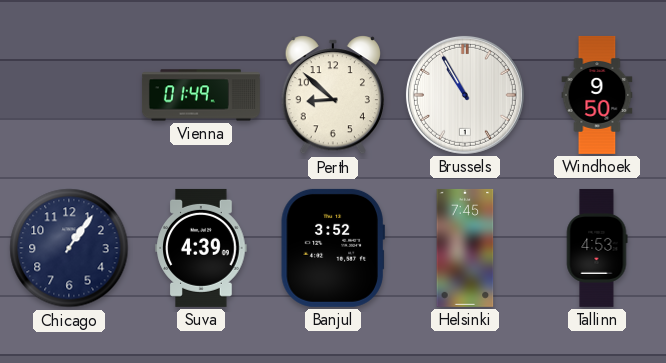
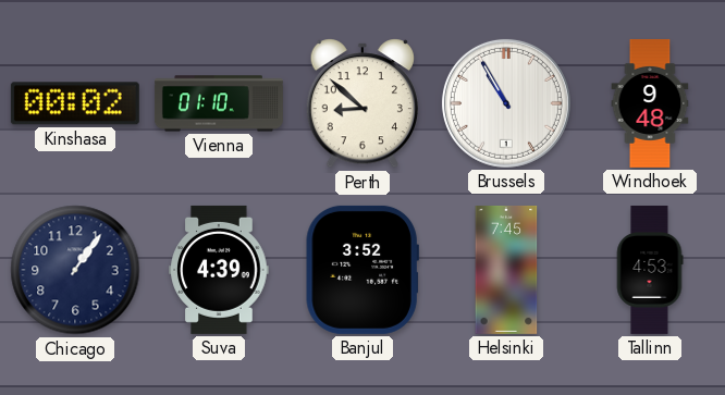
Kinshasa: none -> 00:02
Vienna: 01:49 -> 01:10
Windhoek: 9:50 -> 9:48
